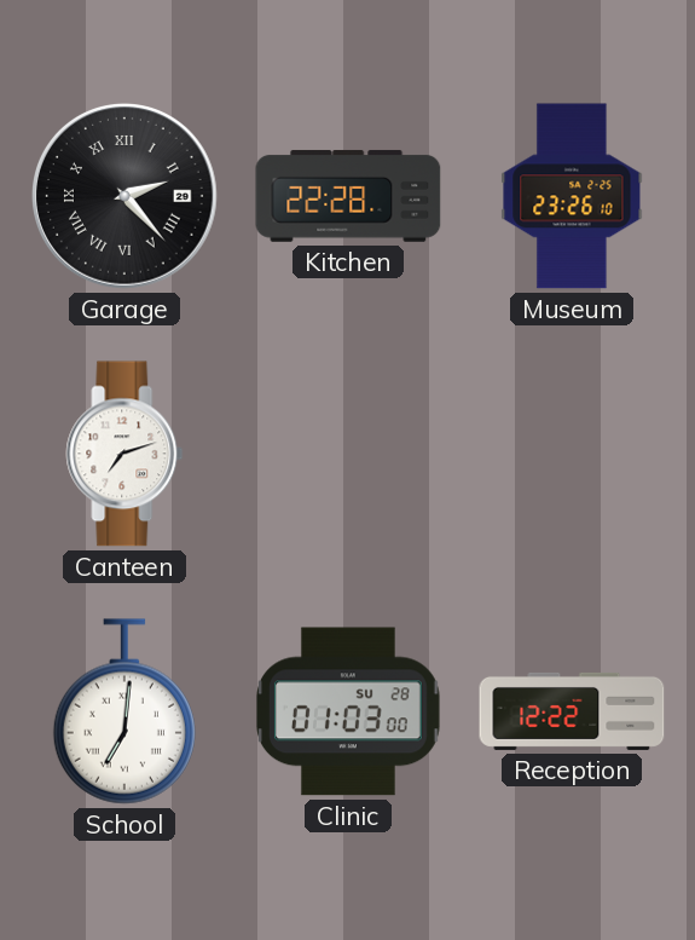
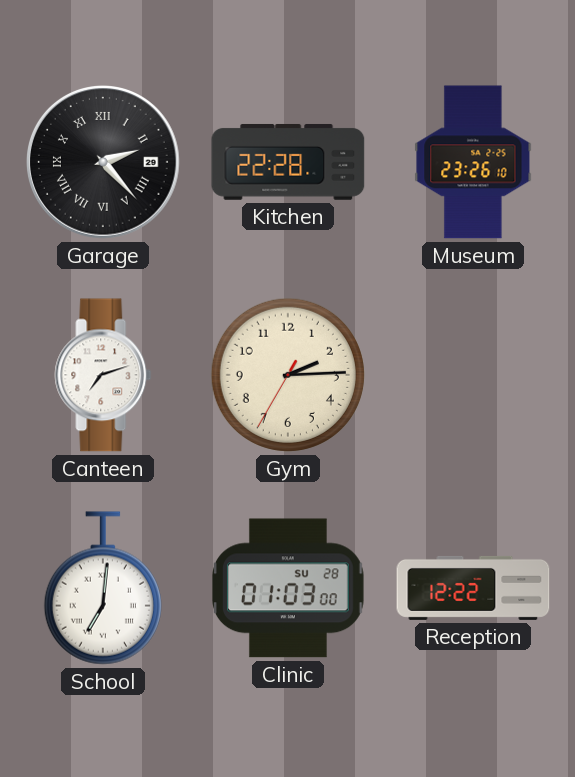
Gym: none -> 2:14
